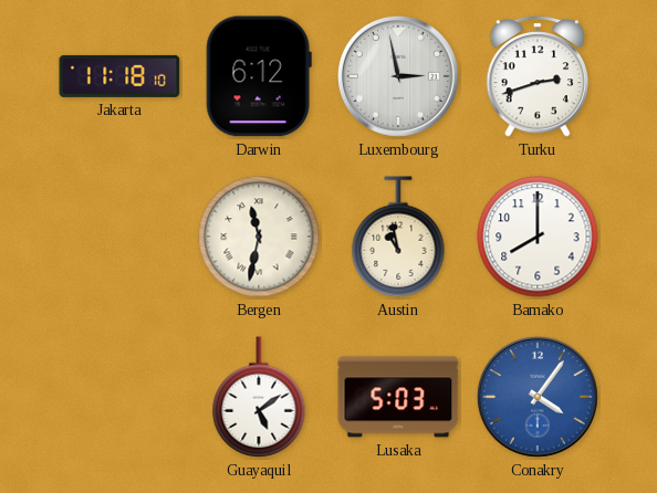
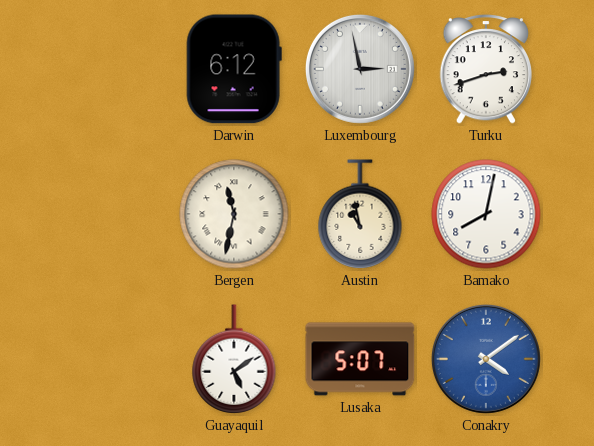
Jakarta: 11:18 -> none
Bamako: 8:00 -> 8:02
Lusaka: 5:03 -> 5:07
Conakry: 4:06 -> 4:09
